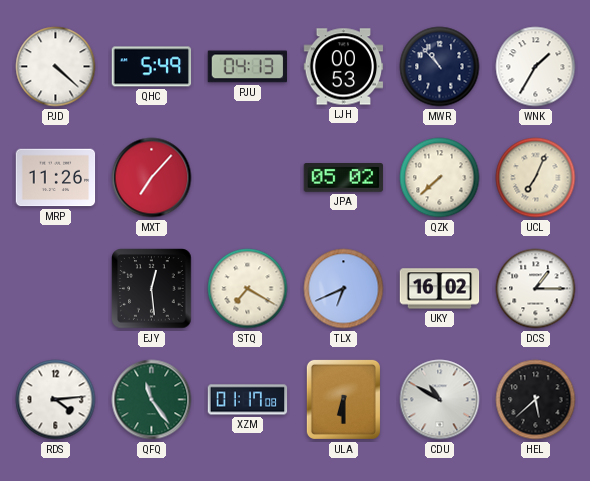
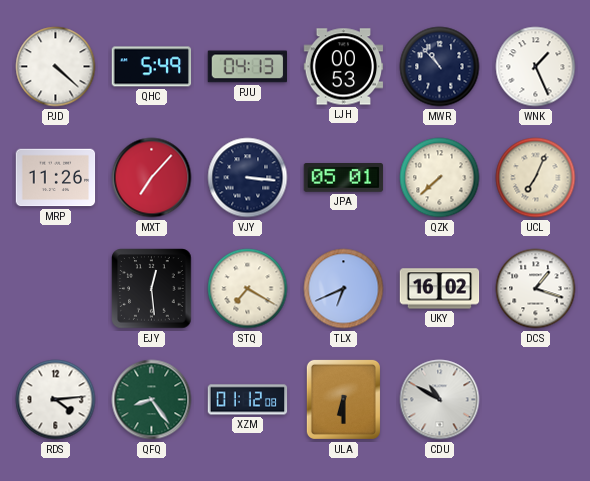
WNK: 1:35 -> 1:26
VJY: none -> 3:16
JPA: 05:02 -> 05:01
DCS: 1:15 -> 1:18
QFQ: 11:24 -> 8:24
XZM: 01:17 -> 01:12
HEL: 5:38 -> none
